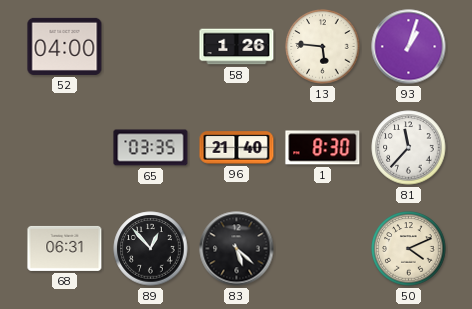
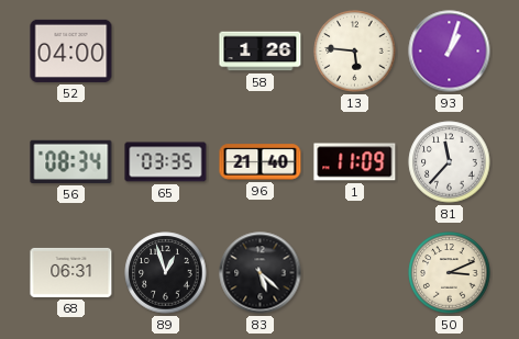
56: none -> 08:34
1: 8:30 -> 11:09
89: 12:53 -> 12:57
50: 4:11 -> 3:11
